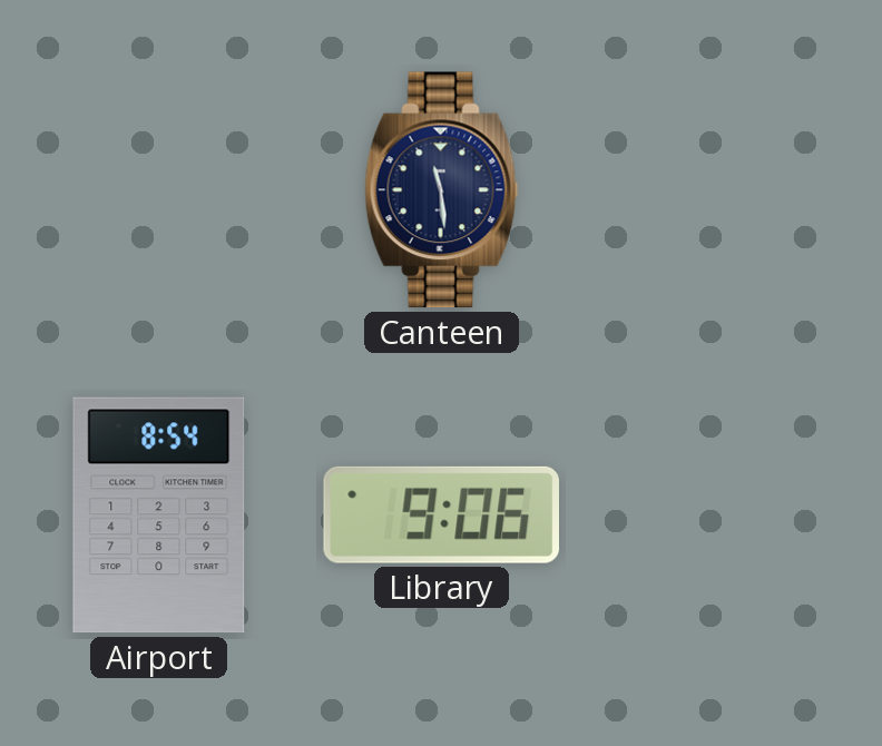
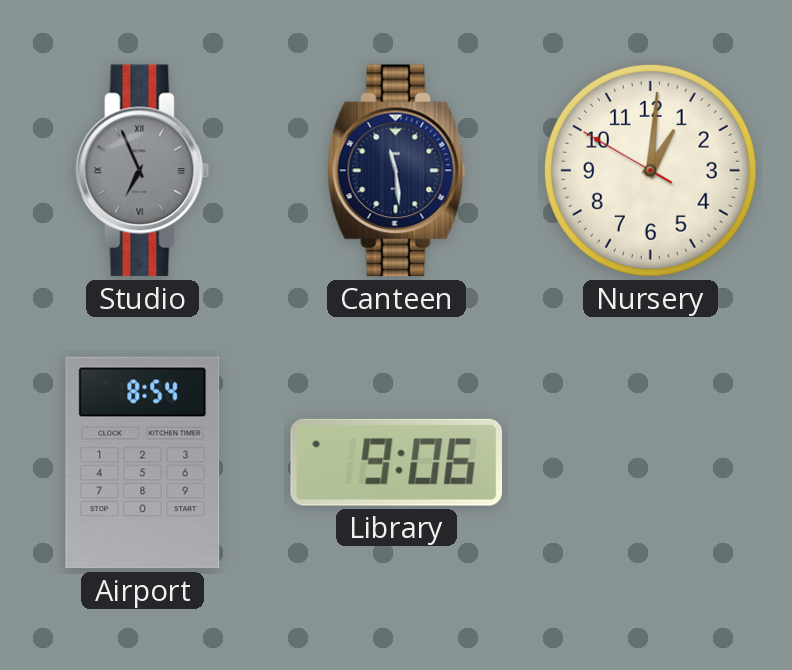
Studio: none -> 6:56
Nursery: none -> 1:00
